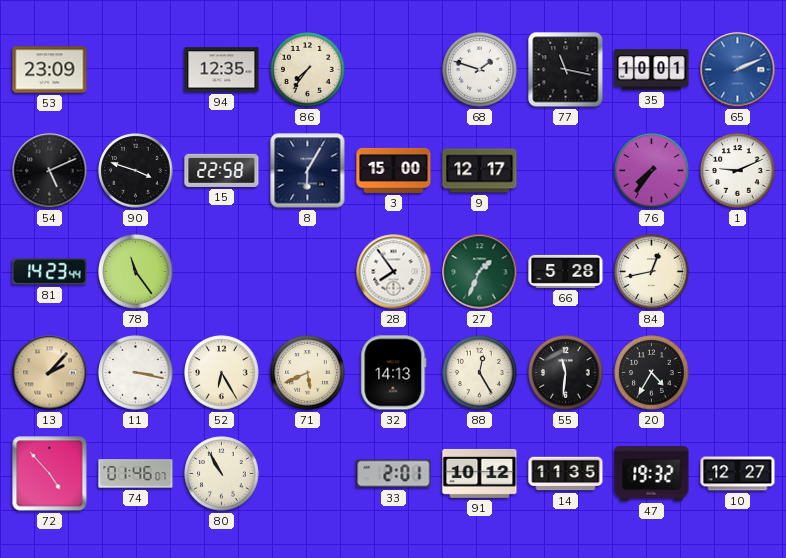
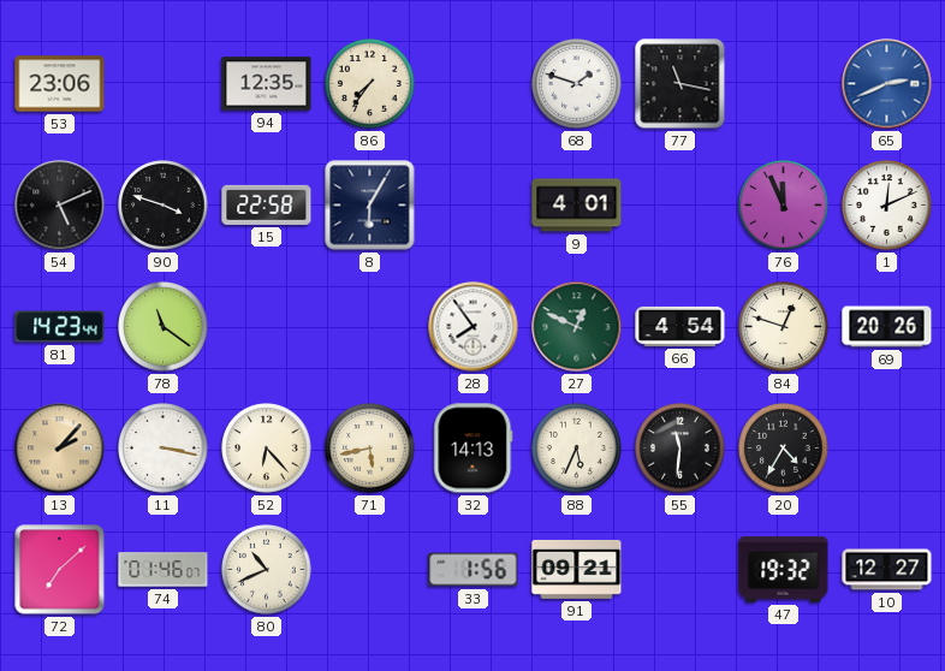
53: 23:09 -> 23:06
35: 10:01 -> none
65: 2:11 -> 2:41
3: 15:00 -> none
9: 12:17 -> 4:01
76: 7:36 -> 11:56
1: 9:11 -> 12:11
78: 11:24 -> 11:21
27: 1:34 -> 12:49
66: 5:28 -> 4:54
84: 12:43 -> 12:48
69: none -> 20:26
52: 6:25 -> 6:23
71: 5:41 -> 5:43
88: 12:25 -> 5:34
72: 4:53 -> 7:08
80: 10:55 -> 10:41
33: 2:01 -> 1:56
91: 10:12 -> 09:21
14: 11:35 -> none
